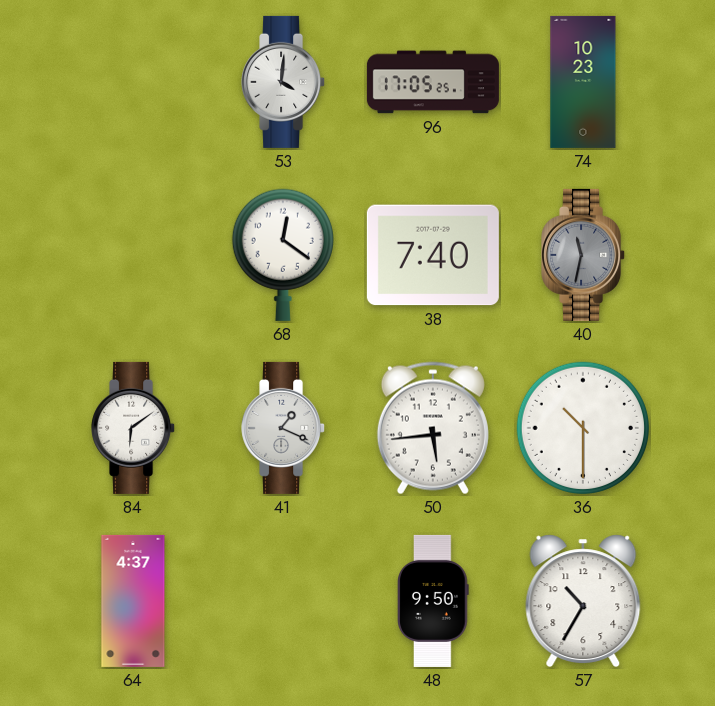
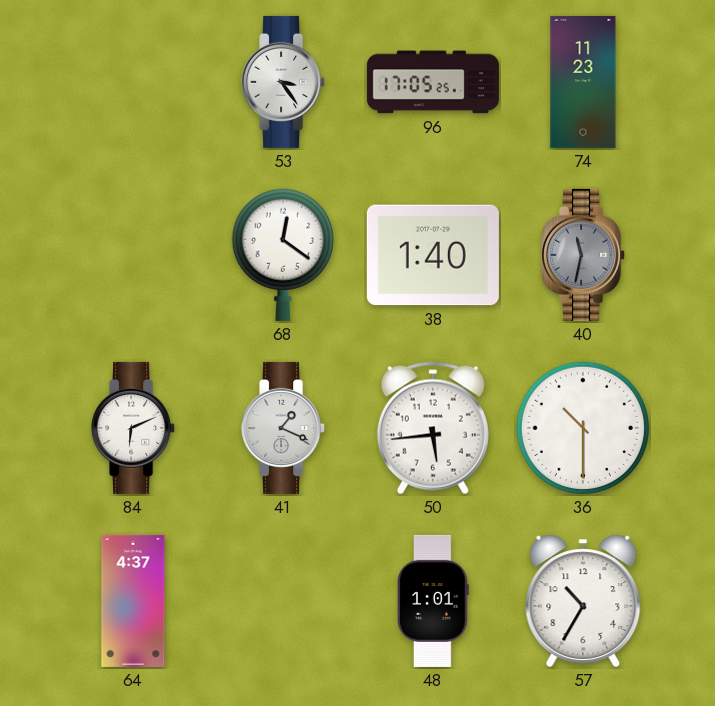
53: 4:01 -> 3:24
74: 10:23 -> 11:23
38: 7:40 -> 1:40
84: 6:09 -> 6:11
48: 9:50 -> 1:01
